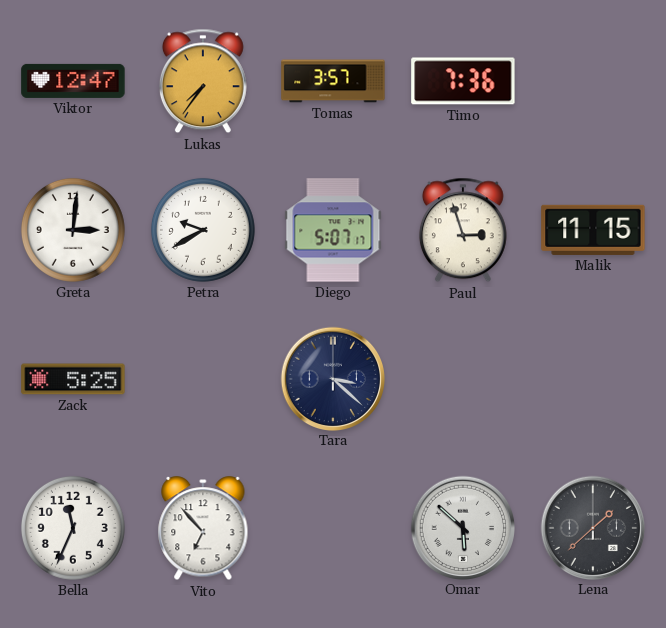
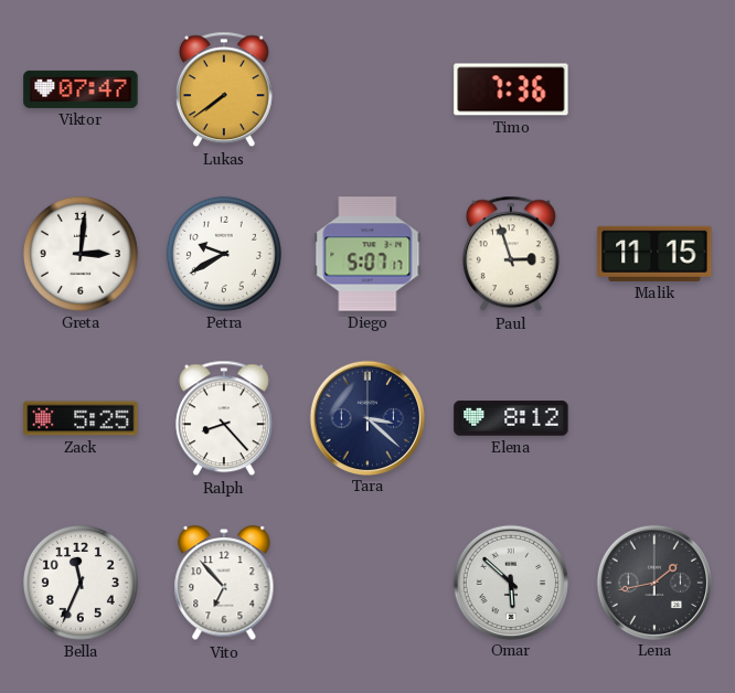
Viktor: 12:47 -> 07:47
Lukas: 7:36 -> 7:39
Tomas: 3:57 -> none
Ralph: none -> 8:23
Elena: none -> 8:12
Lena: 1:38 -> 1:43
